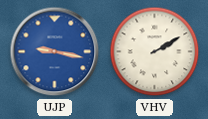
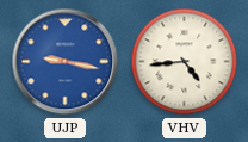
VHV: 2:10 -> 4:44
